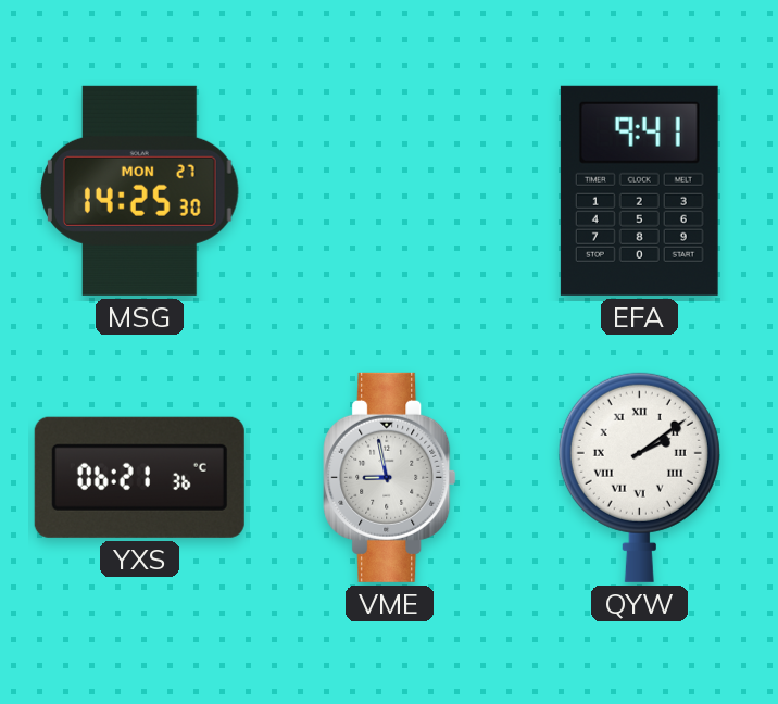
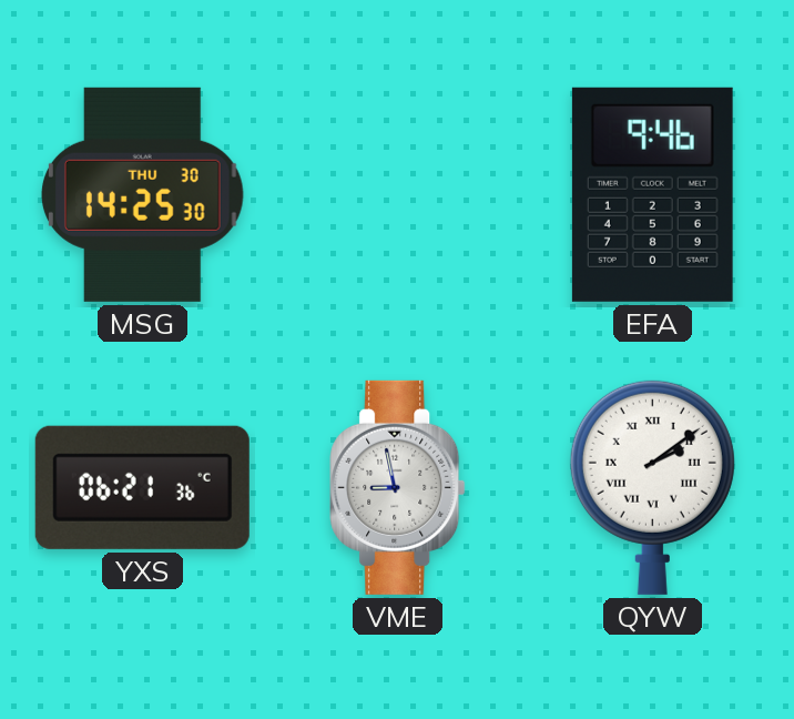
MSG date: MON 27 -> THU 30
EFA: 9:41 -> 9:46
